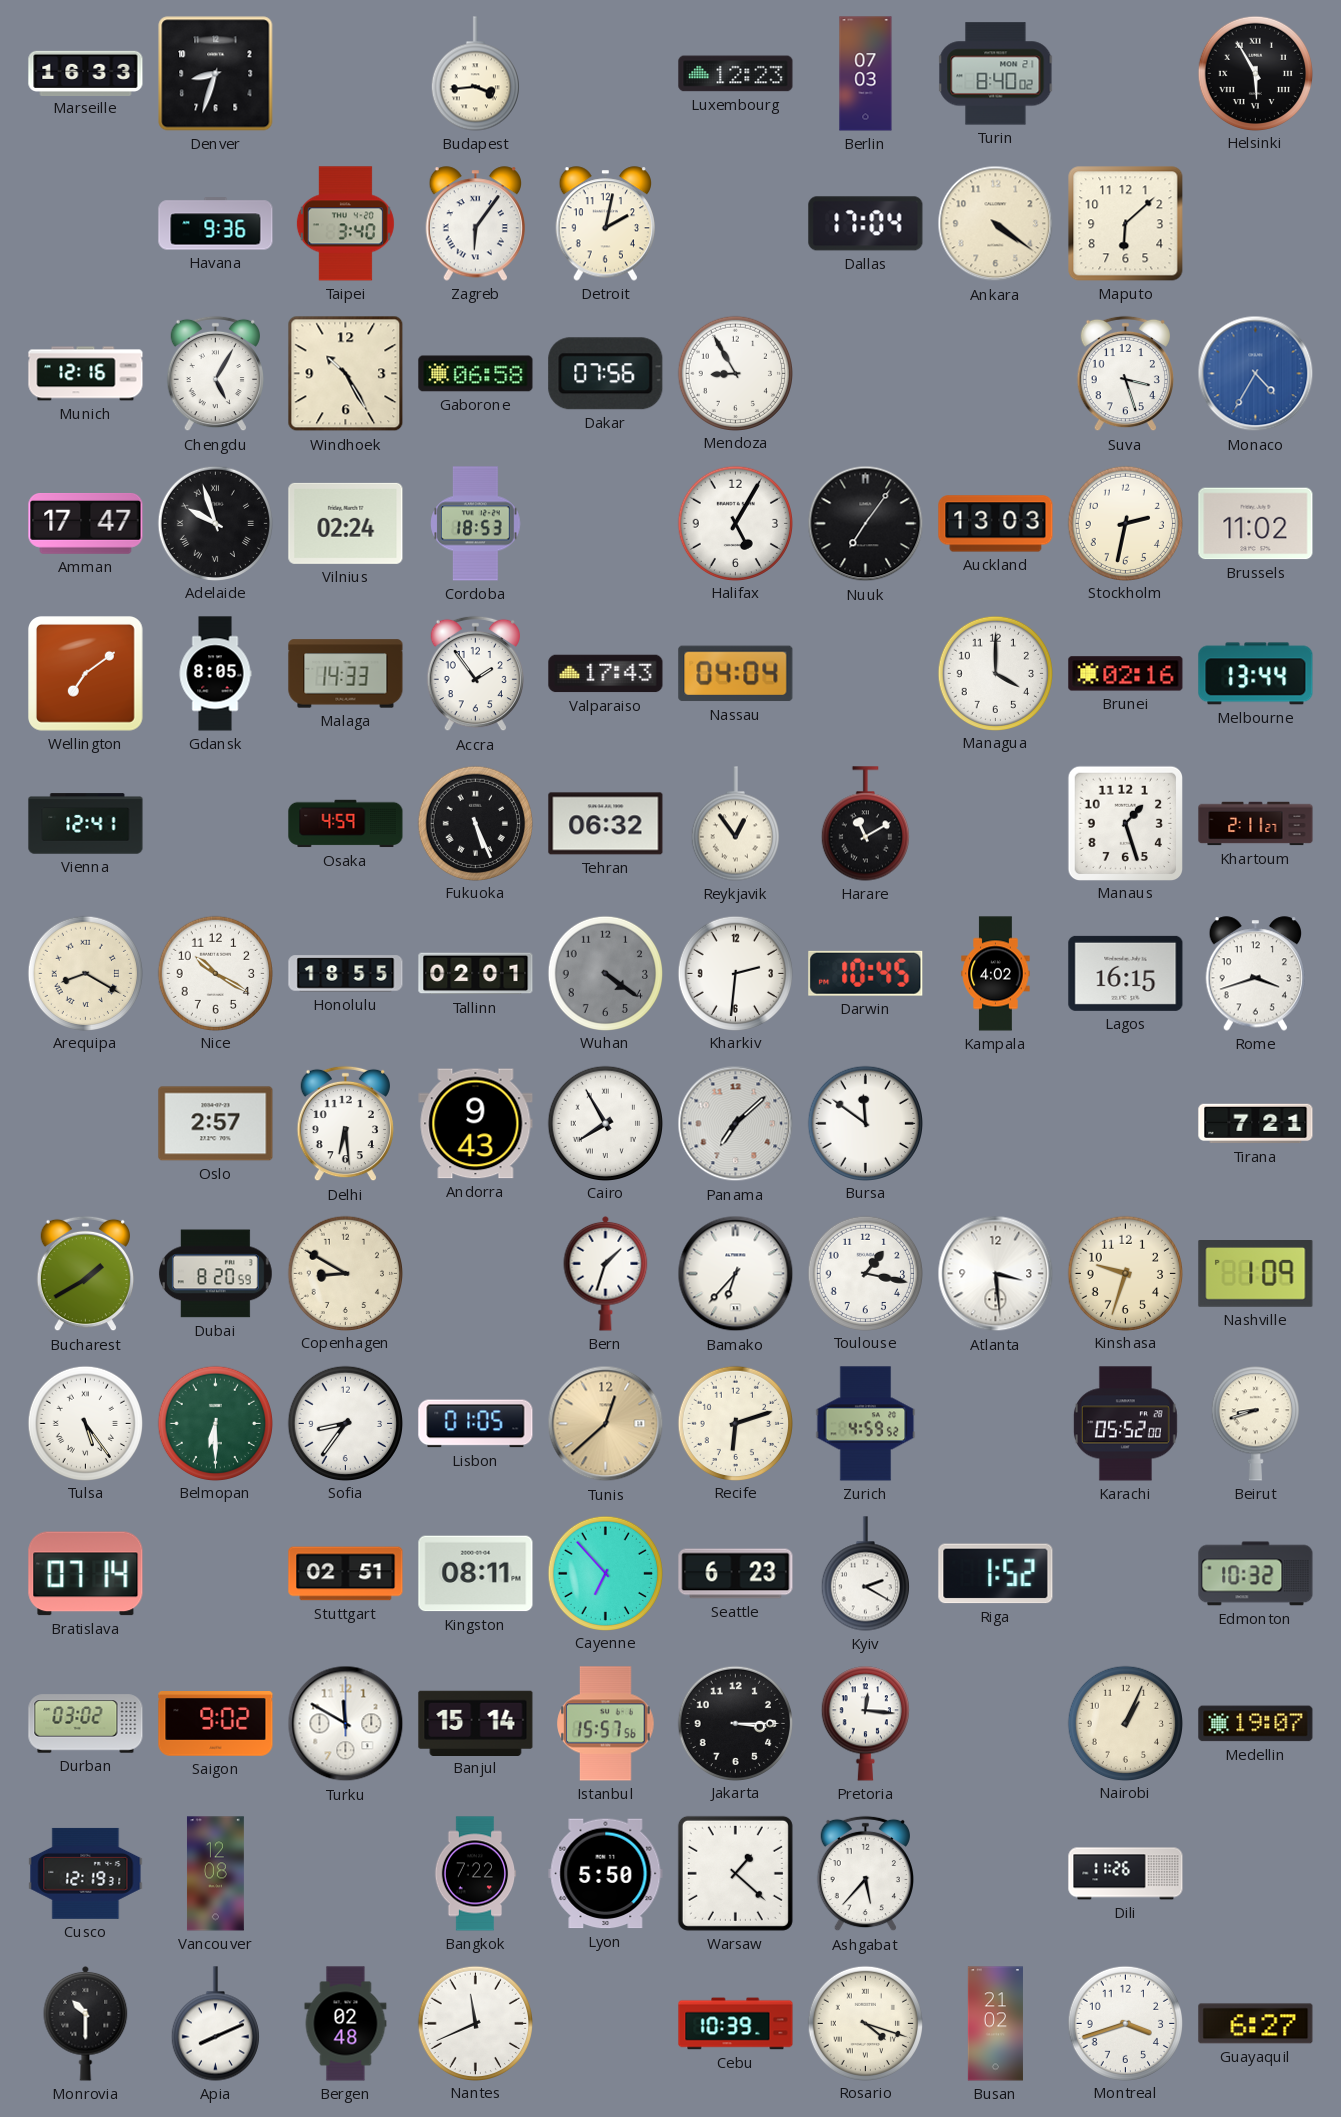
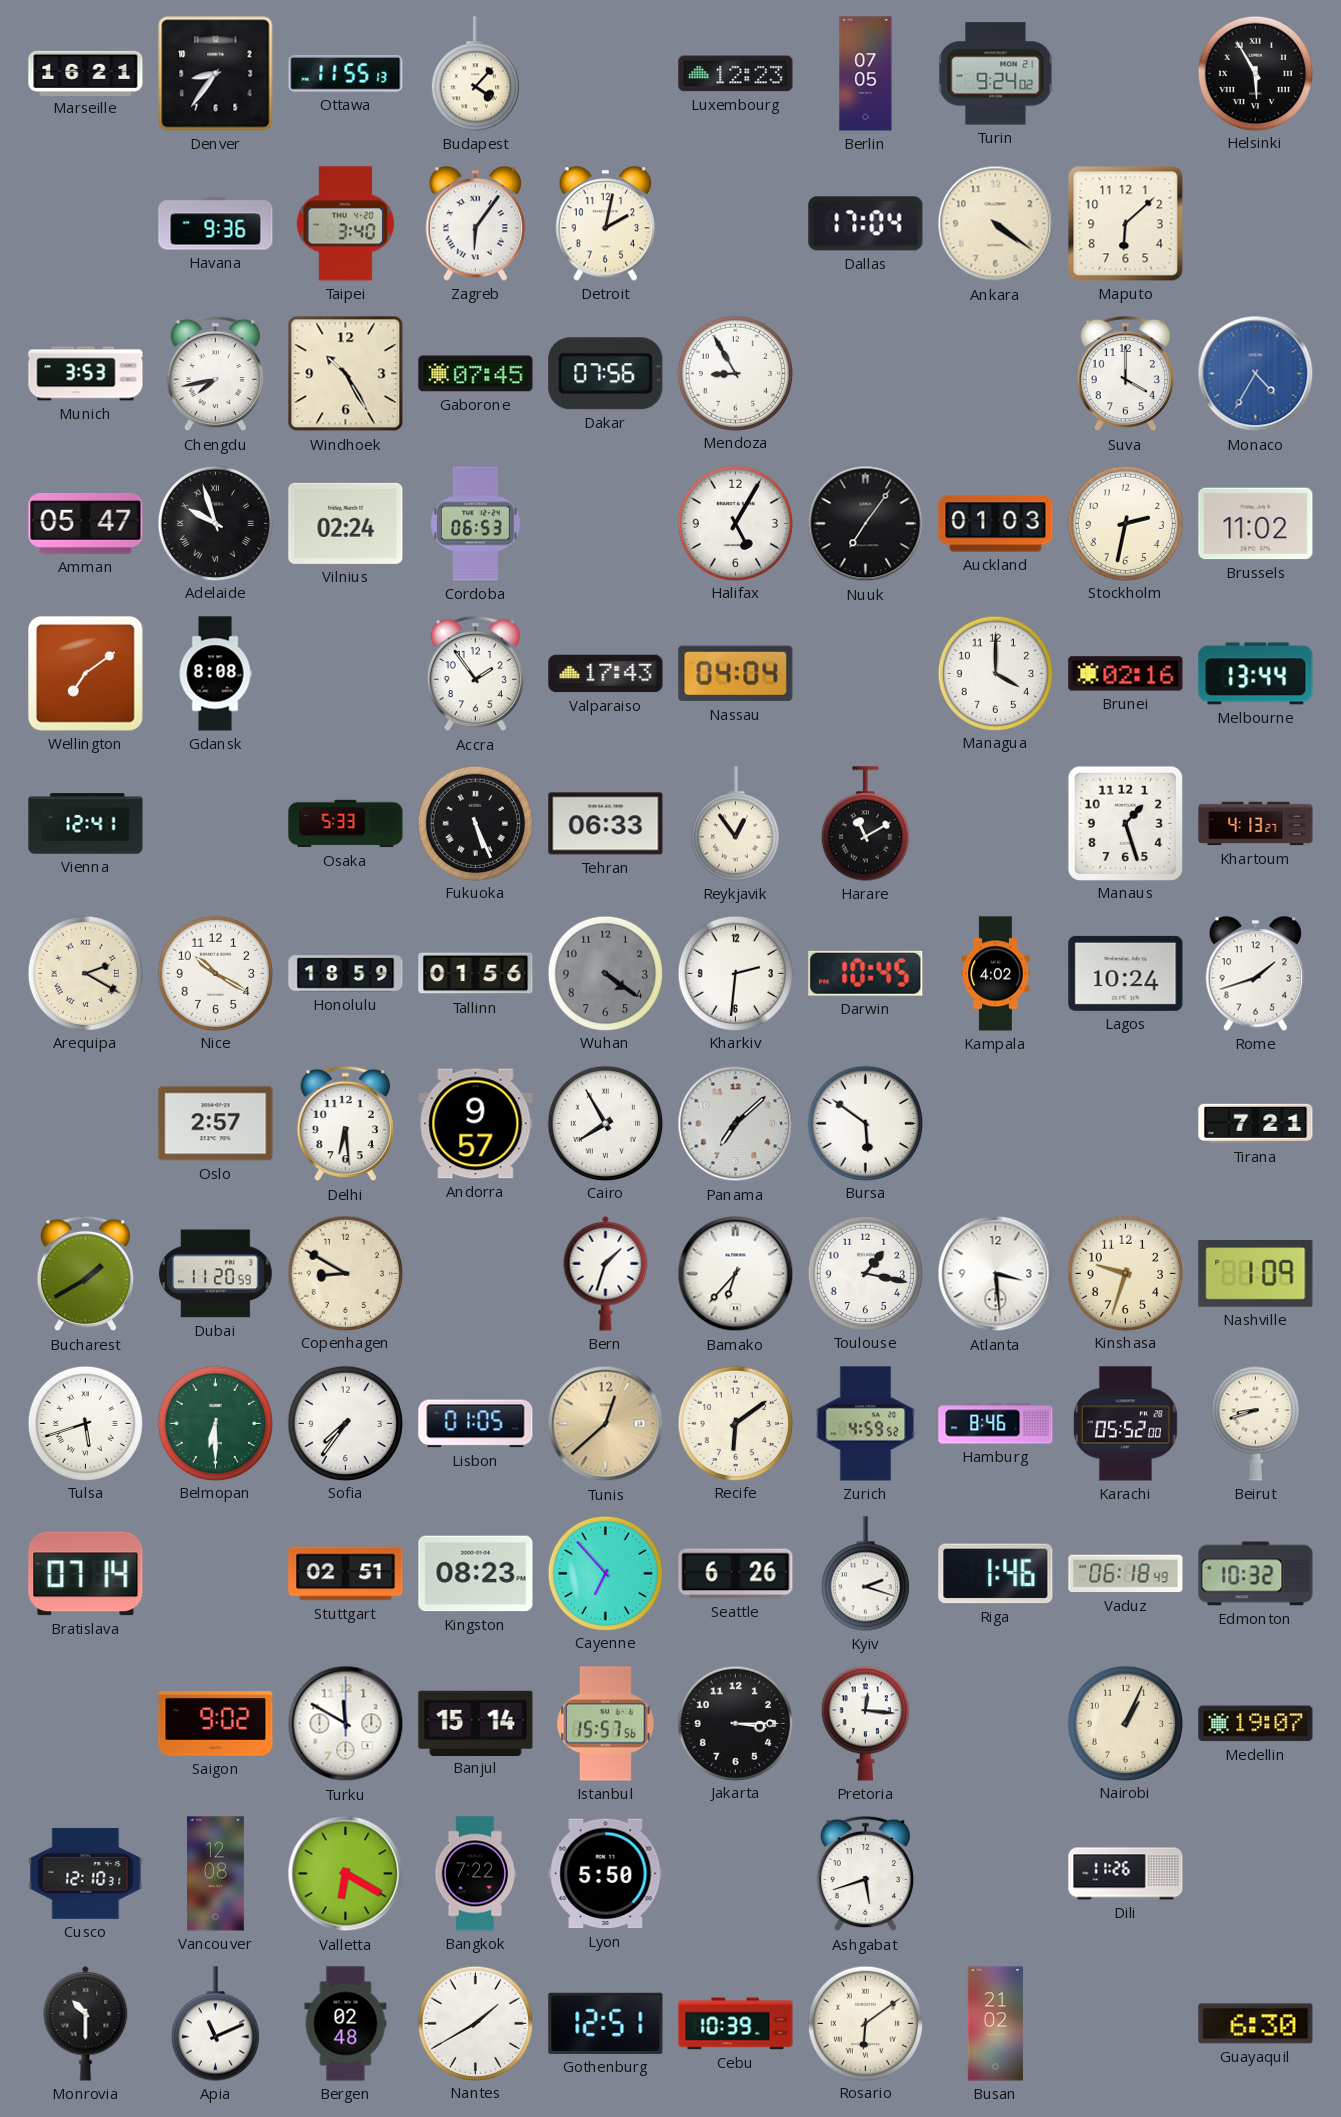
Marseille: 16:33 -> 16:21
Denver: 8:33 -> 8:36
Ottawa: none -> 11:55
Budapest: 3:44 -> 4:07
Berlin: 07:03 -> 07:05
Turin: 8:40 -> 9:24
Munich: 12:16 -> 3:53
Chengdu: 5:05 -> 7:43
Gaborone: 06:58 -> 07:45
Suva: 3:27 -> 4:00
Amman: 17:47 -> 05:47
Cordoba: 18:53 -> 06:53
Auckland: 13:03 -> 01:03
Gdansk: 8:05 -> 8:08
Malaga: 14:33 -> none
Osaka: 4:59 -> 5:33
Tehran: 06:32 -> 06:33
Khartoum: 2:11 -> 4:13
Arequipa: 8:20 -> 2:20
Honolulu: 18:55 -> 18:59
Tallinn: 02:01 -> 01:56
Lagos: 16:15 -> 10:24
Rome: 3:42 -> 1:42
Andorra: 9:43 -> 9:57
Bursa: 11:51 -> 5:51
Dubai: 8:20 -> 11:20
Tulsa: 5:24 -> 5:42
Sofia: 8:36 -> 7:36
Recife: 6:12 -> 6:09
Hamburg: none -> 8:46
Kingston: 08:11 -> 08:23
Seattle: 6:23 -> 6:26
Kyiv: 2:20 -> 2:18
Riga: 1:52 -> 1:46
Vaduz: none -> 06:18
Durban: 03:02 -> none
Cusco: 12:19 -> 12:10
Valletta: none -> 6:20
Warsaw: 1:22 -> none
Ashgabat: 5:37 -> 5:42
Apia: 8:11 -> 11:11
Nantes: 11:41 -> 1:40
Gothenburg: none -> 12:51
Rosario: 4:18 -> 6:09
Montreal: 3:42 -> none
Guayaquil: 6:27 -> 6:30
